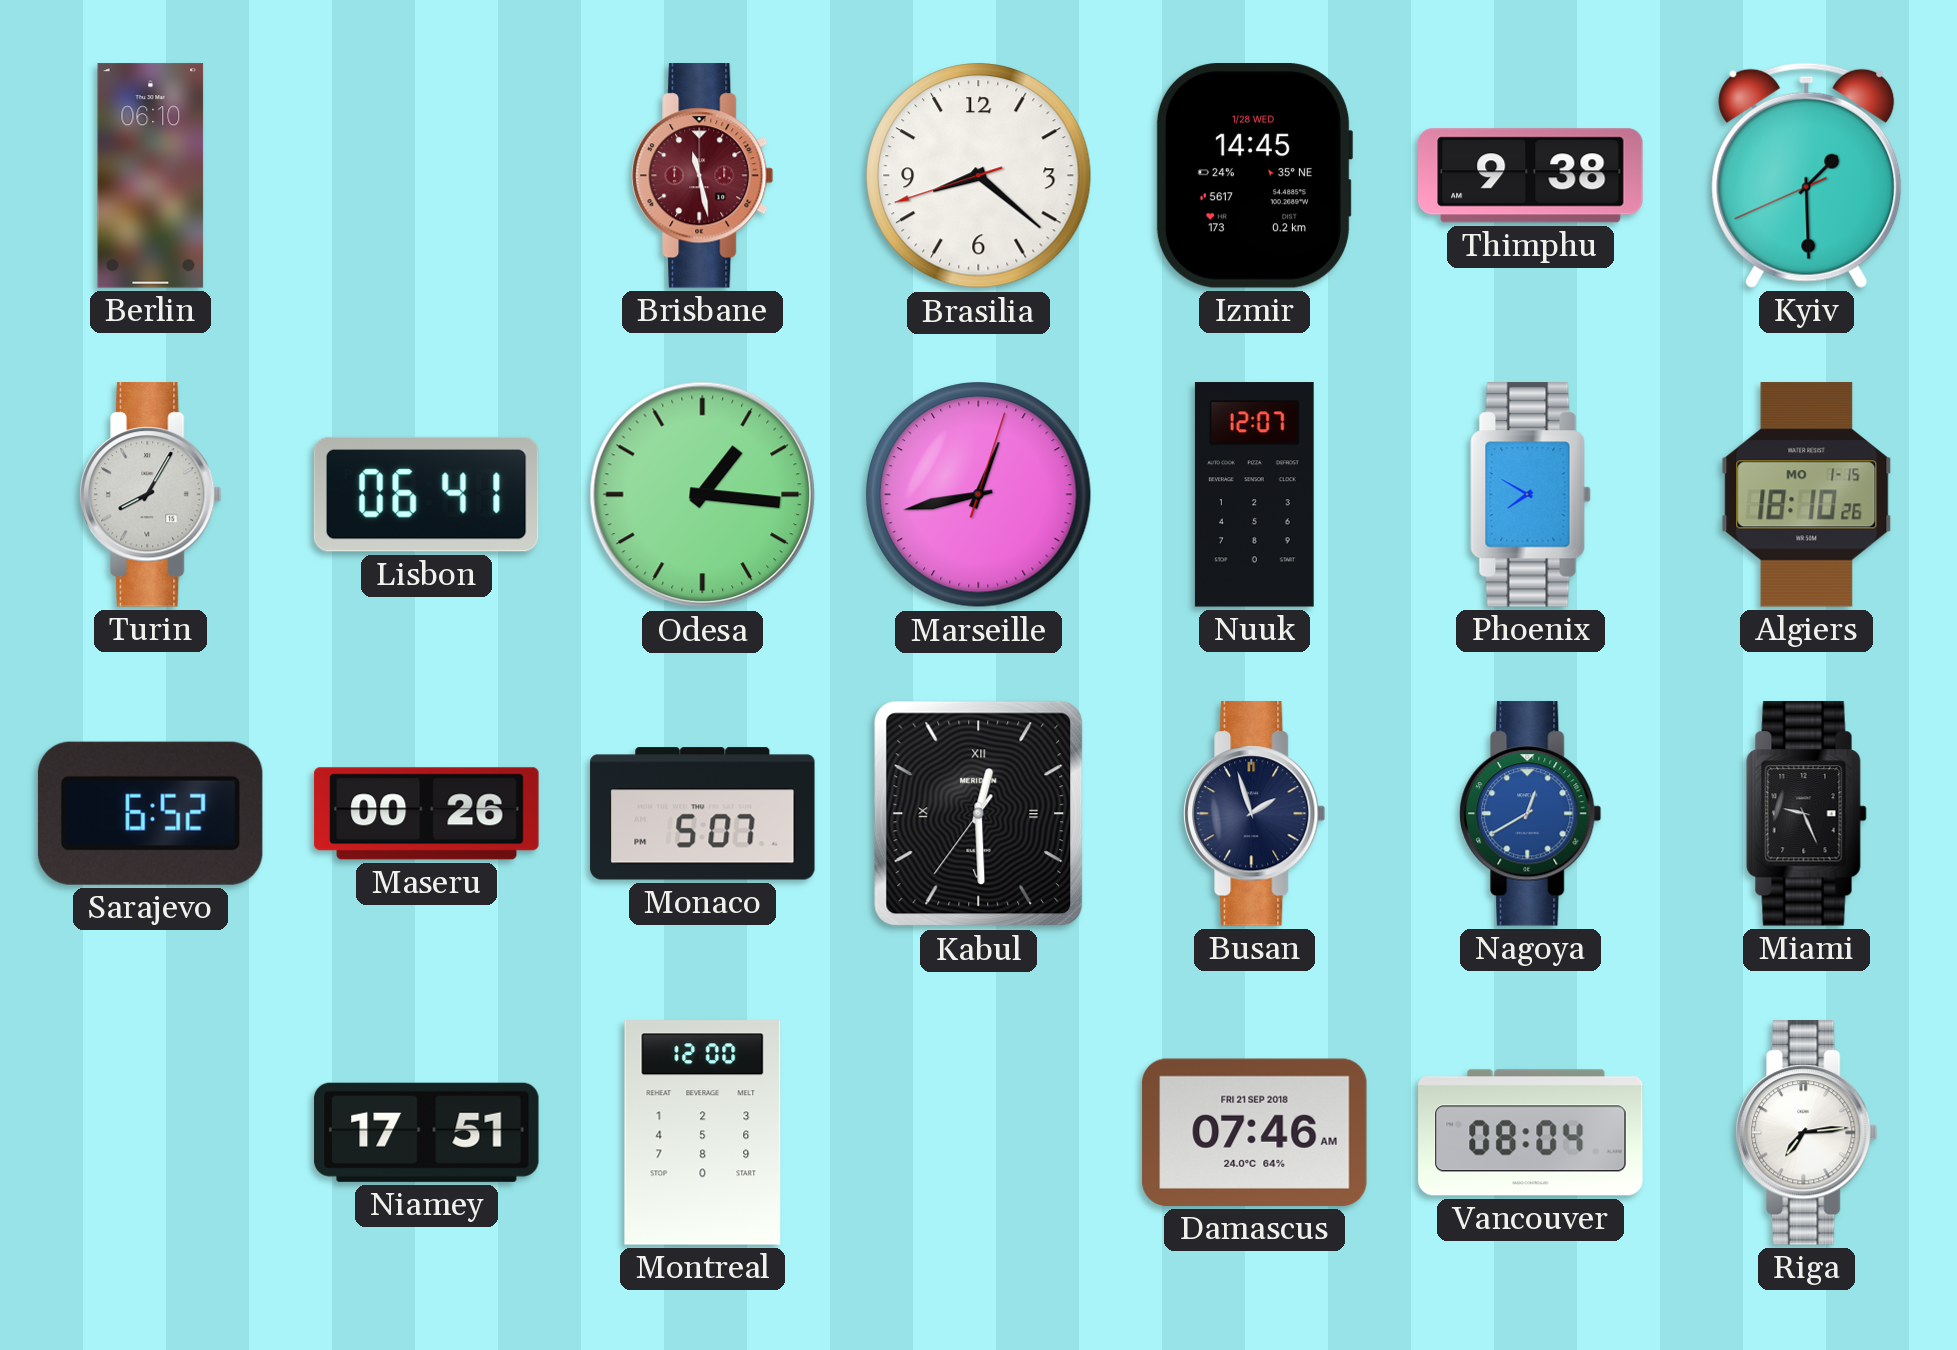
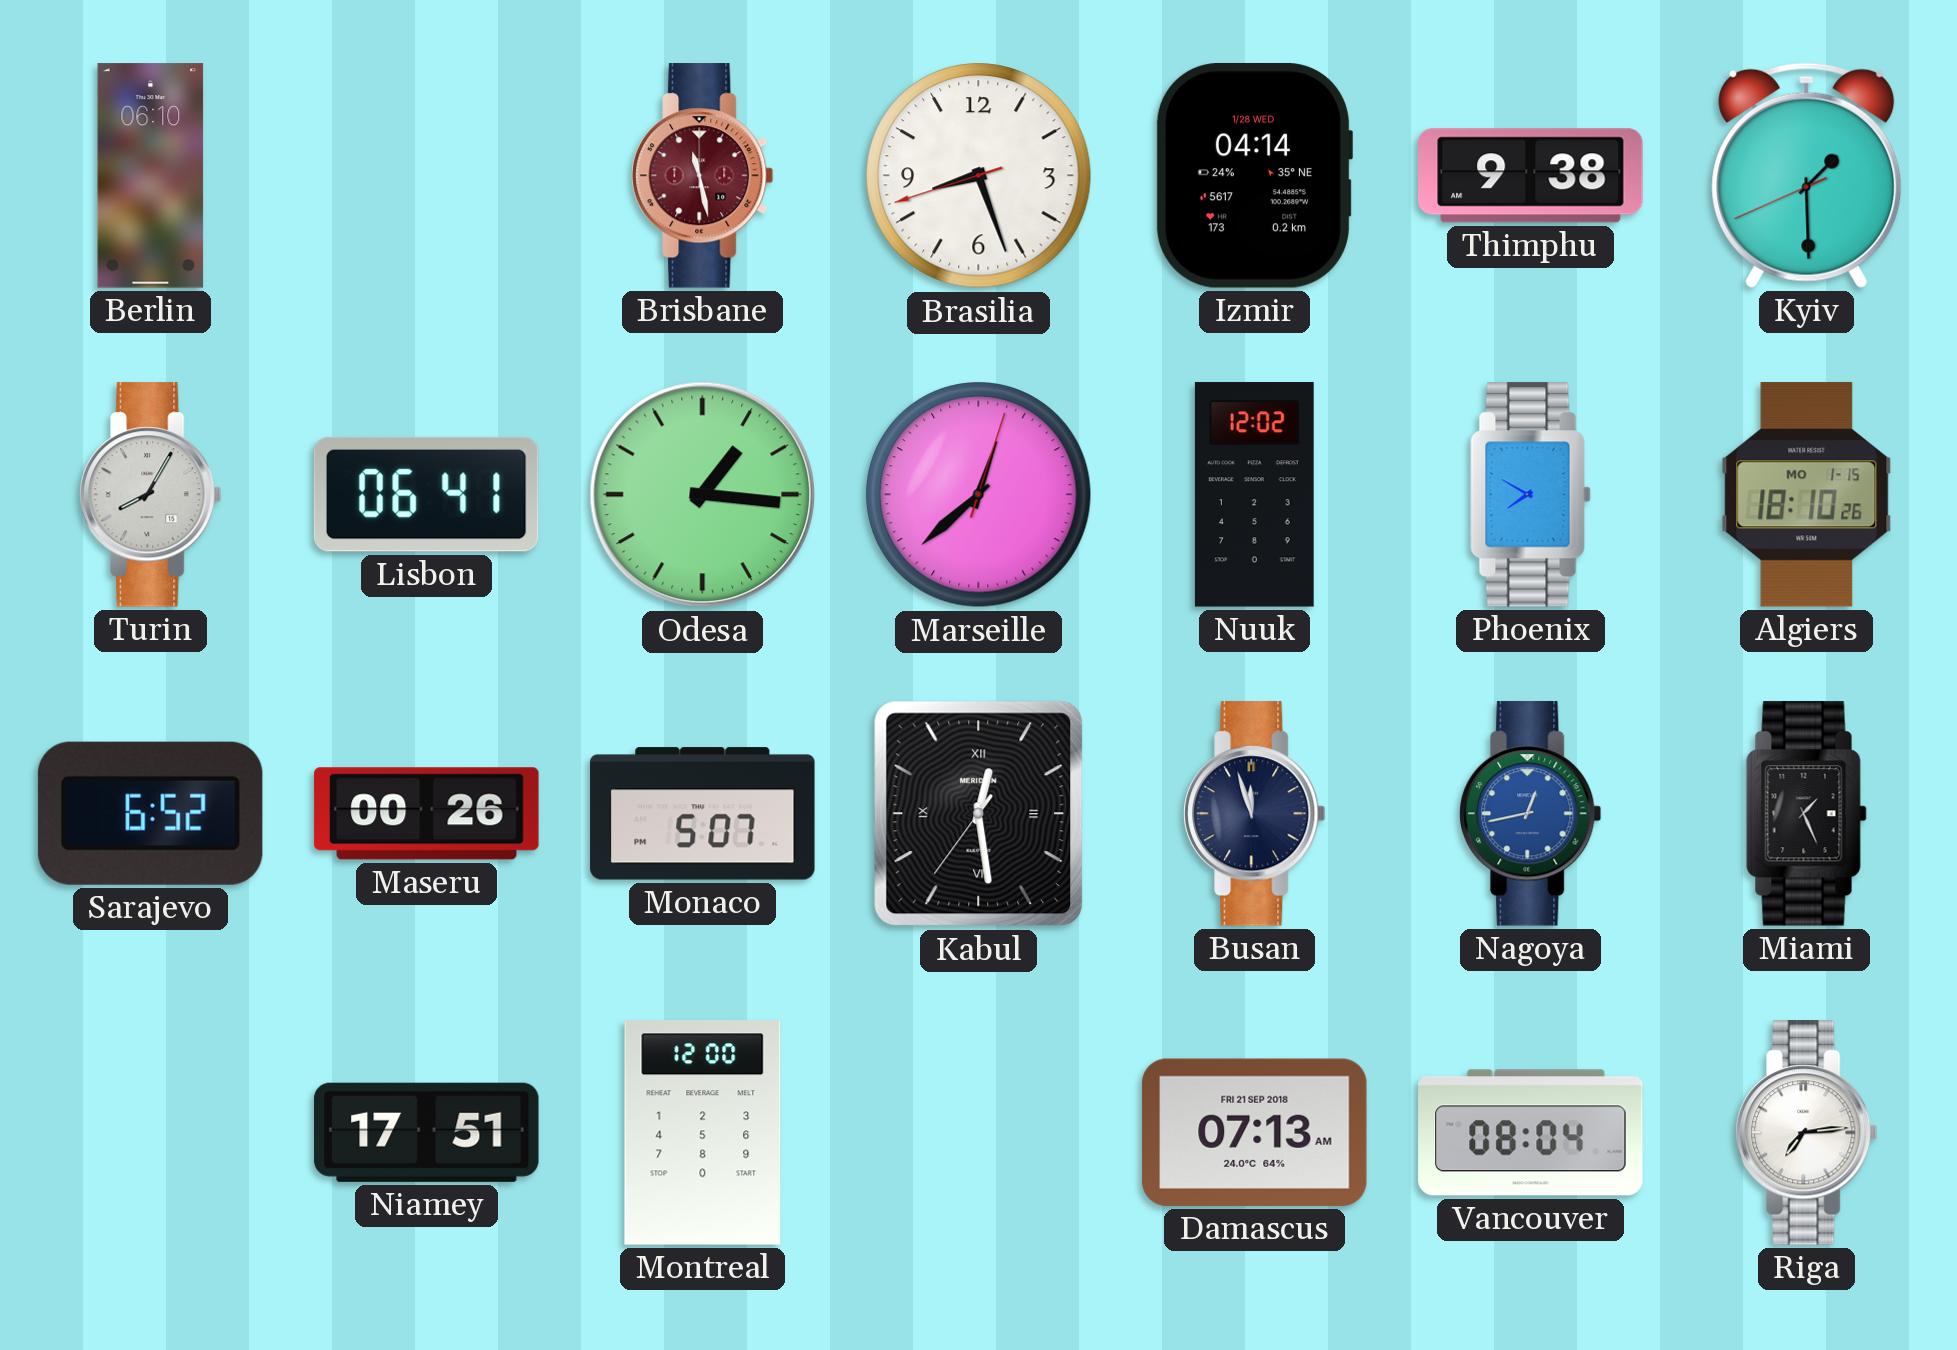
Brasilia: 8:21 -> 8:26
Izmir: 14:45 -> 04:14
Marseille: 12:43 -> 12:38
Nuuk: 12:07 -> 12:02
Kabul: 12:29 -> 12:28
Busan: 1:57 -> 11:57
Nagoya: 12:40 -> 12:43
Miami: 9:26 -> 1:26
Damascus: 07:46 -> 07:13
